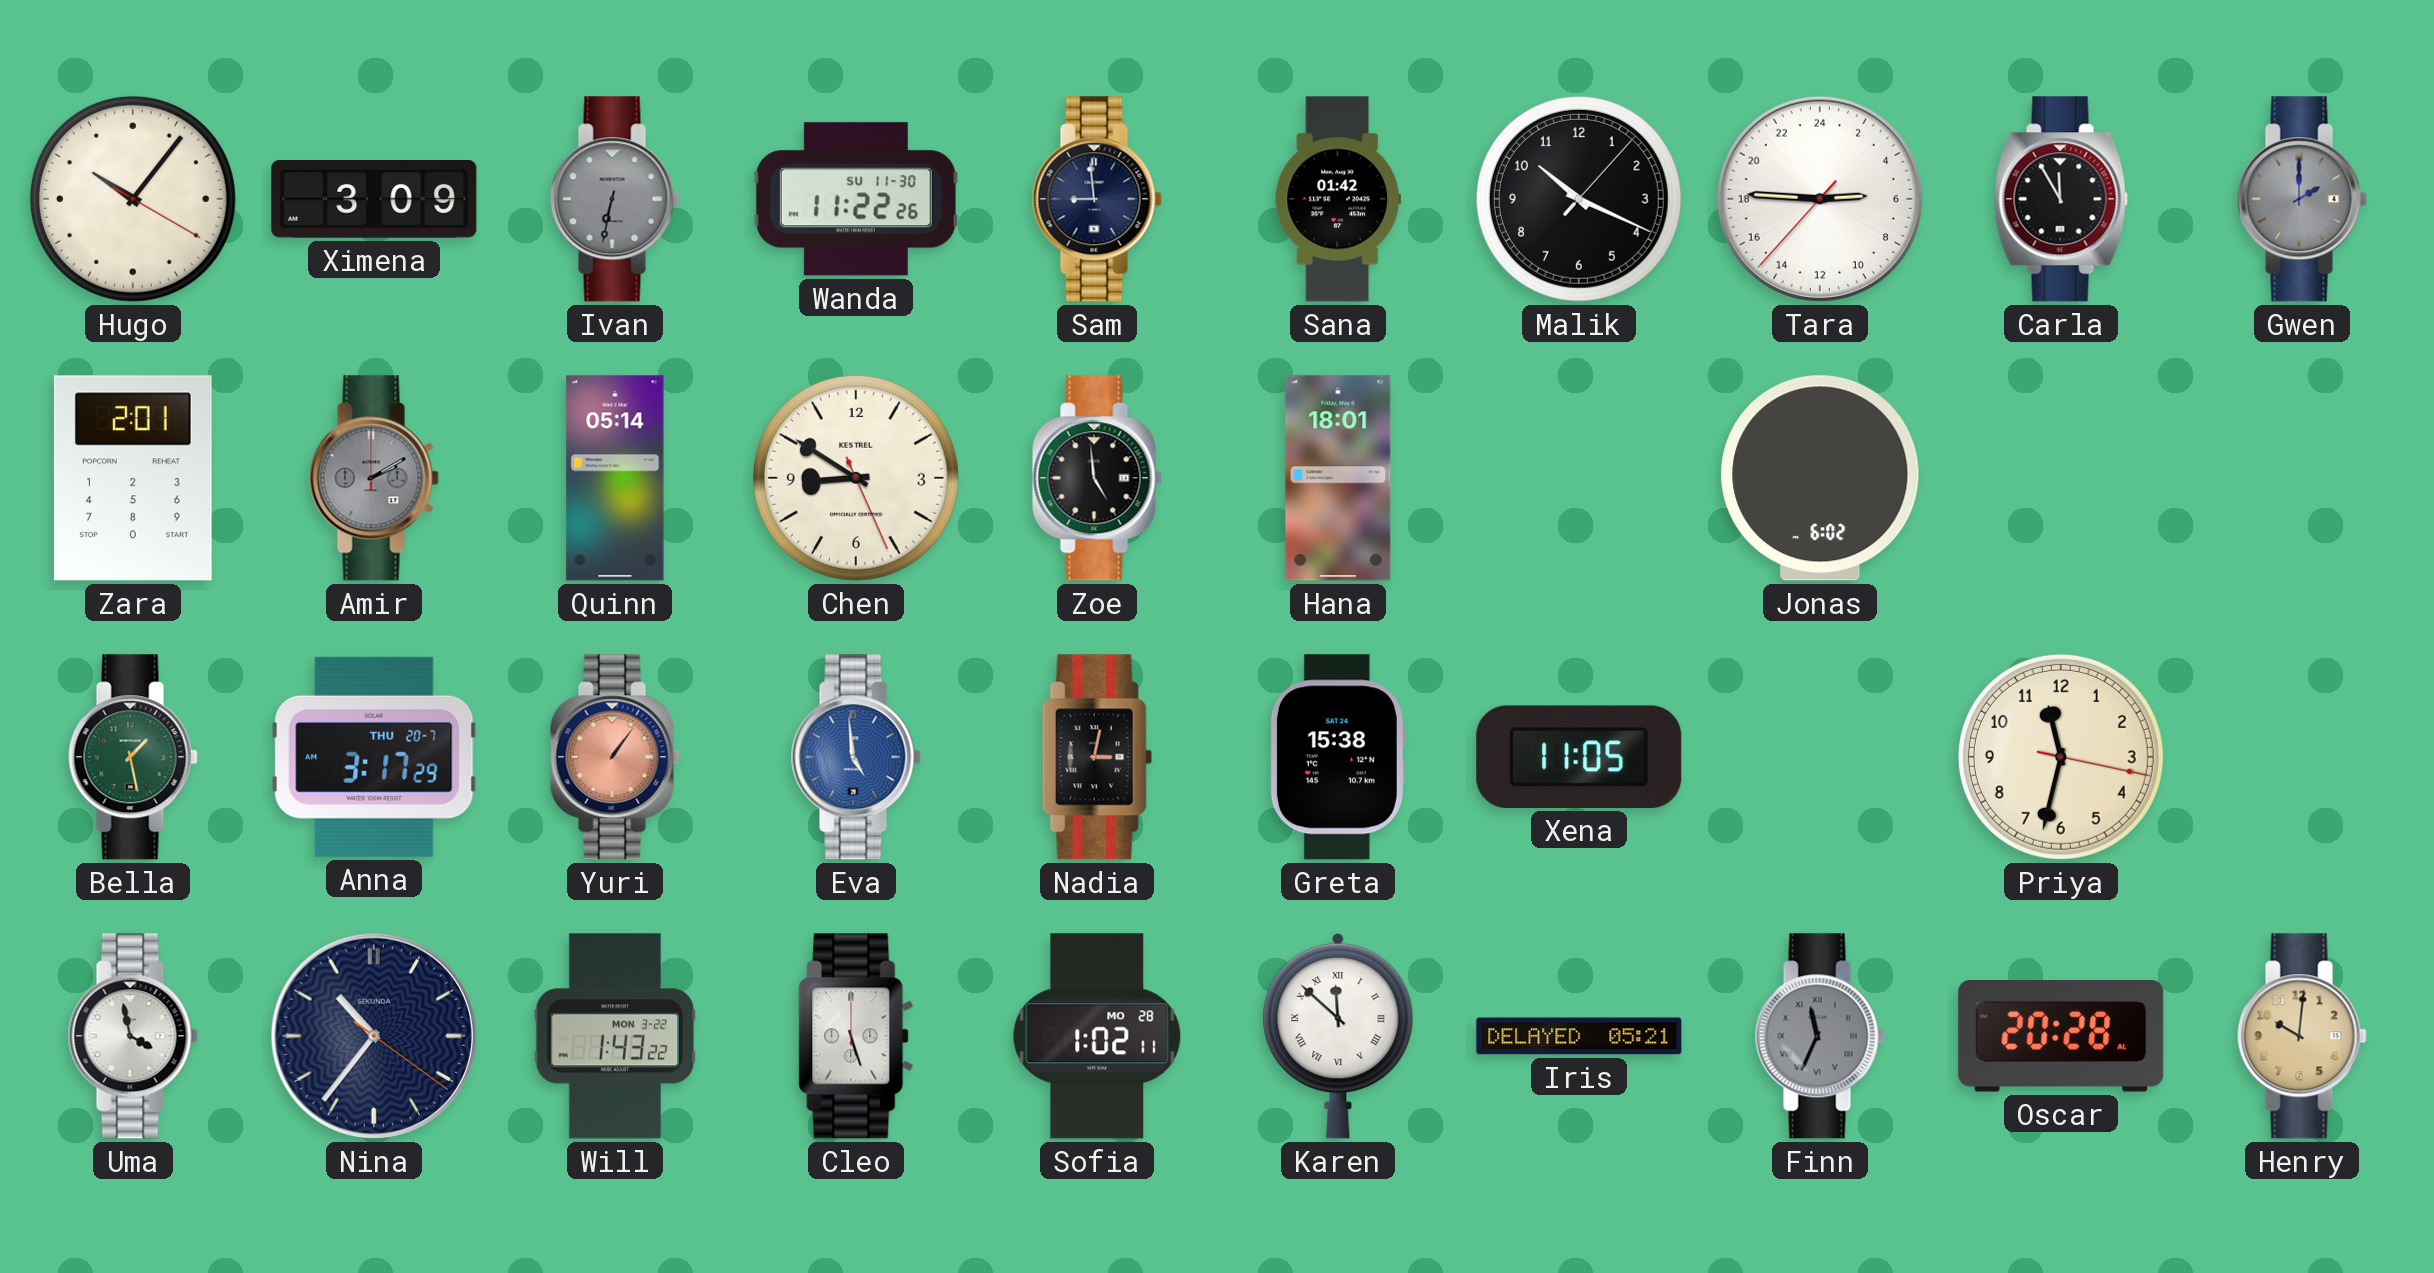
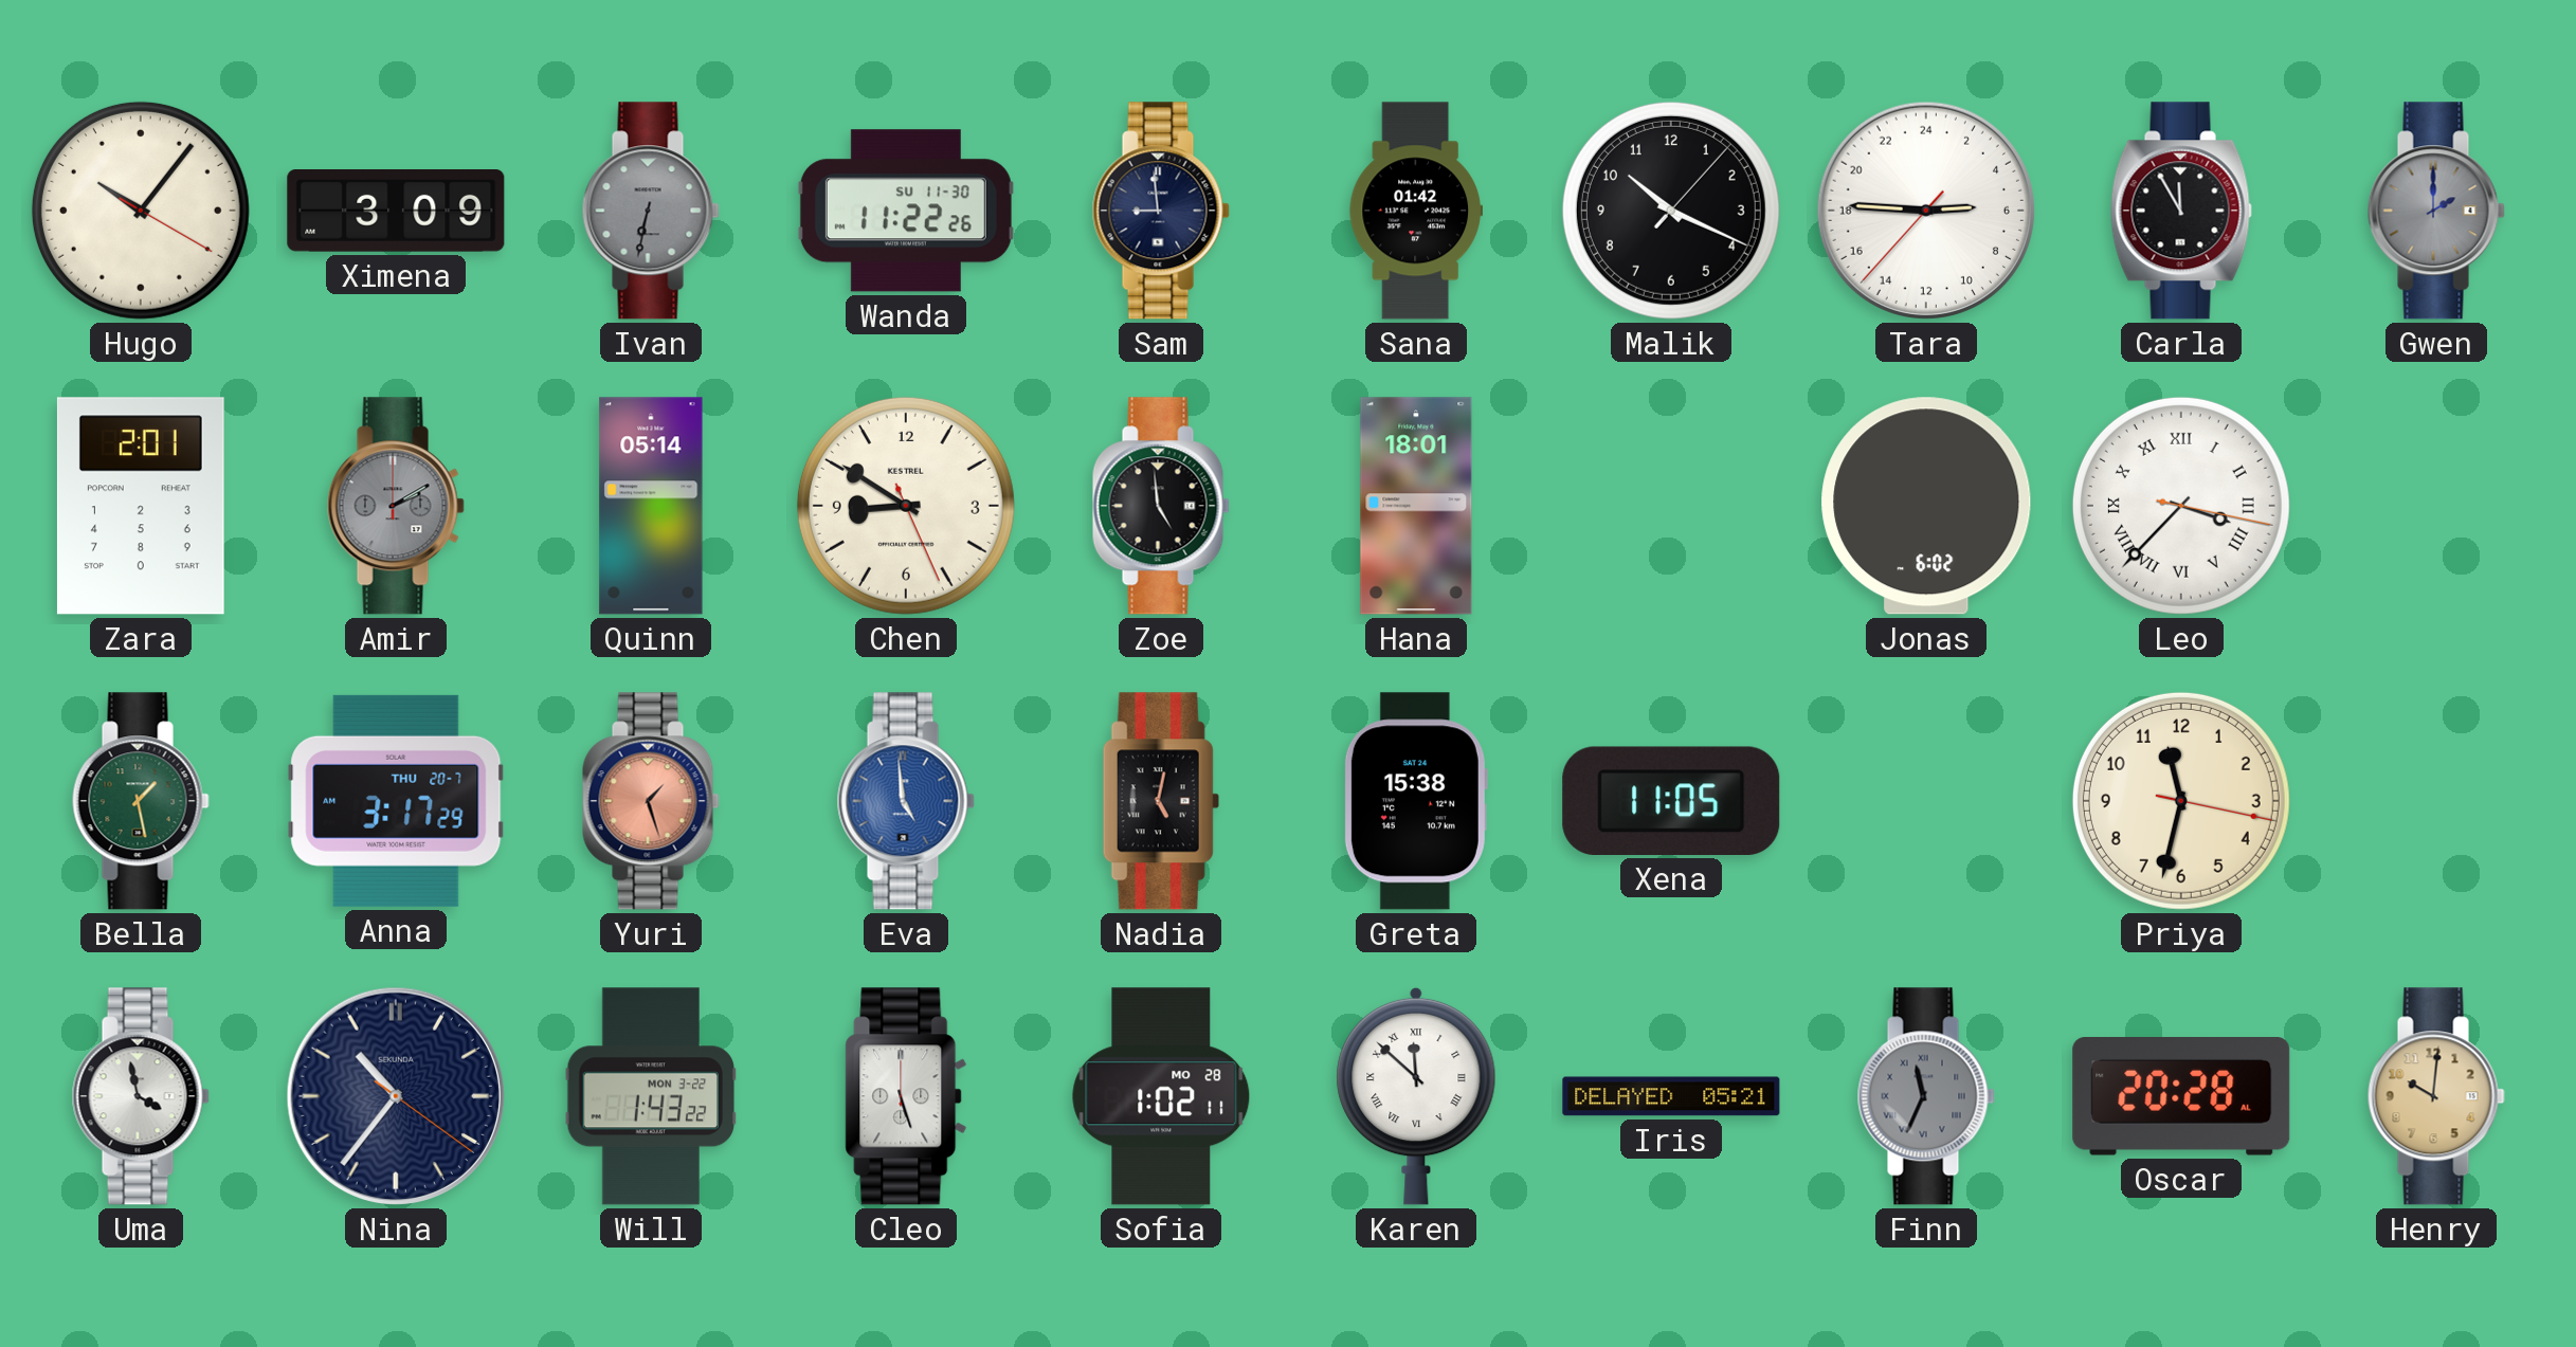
Leo: none -> 3:37
Yuri: 1:06 -> 1:27
Nadia: 3:02 -> 5:02
